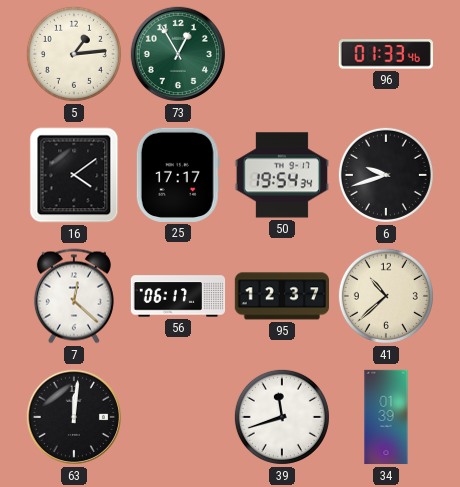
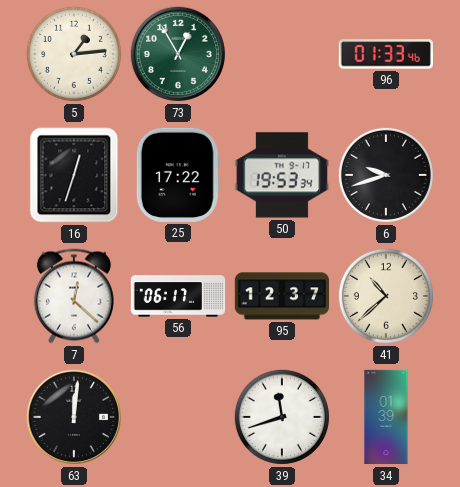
16: 4:09 -> 12:33
25: 17:17 -> 17:22
50: 19:54 -> 19:53
